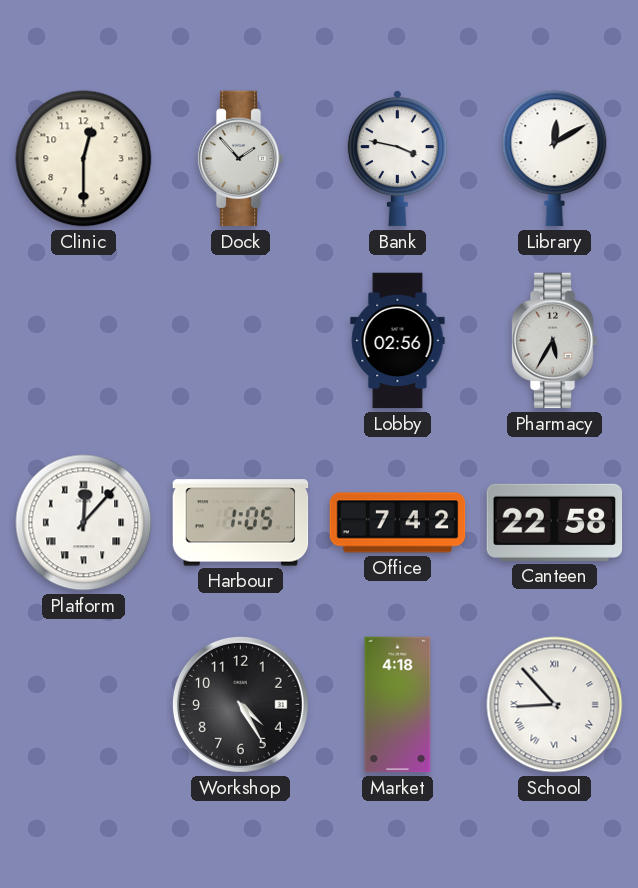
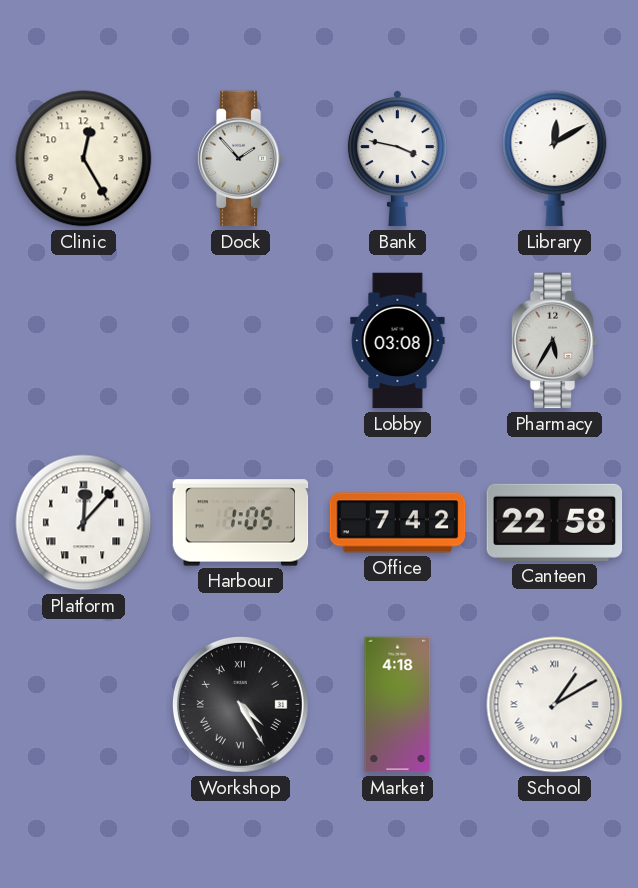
Clinic: 12:30 -> 12:25
Lobby: 02:56 -> 03:08
Workshop numerals: Arabic -> Roman
School: 8:53 -> 1:10
